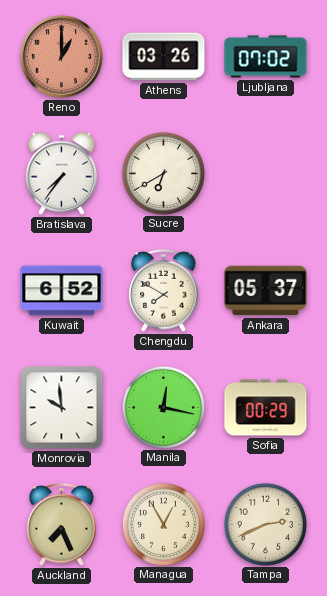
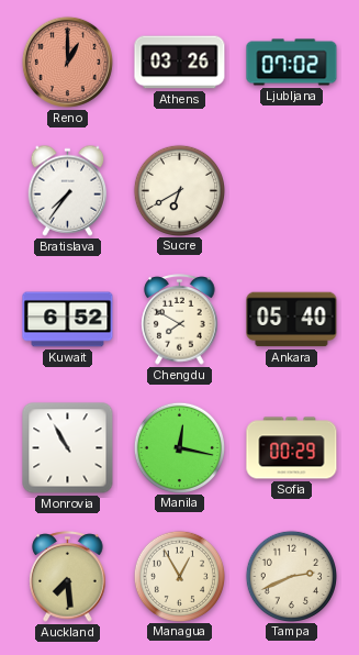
Ankara: 05:37 -> 05:40
Monrovia: 9:59 -> 10:55
Auckland: 7:26 -> 7:29
